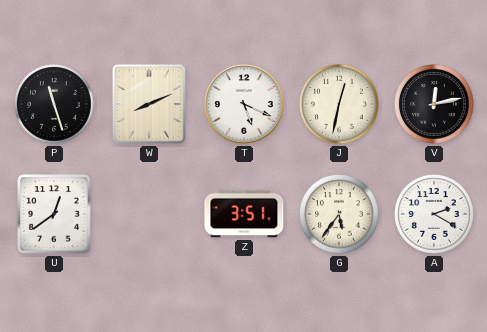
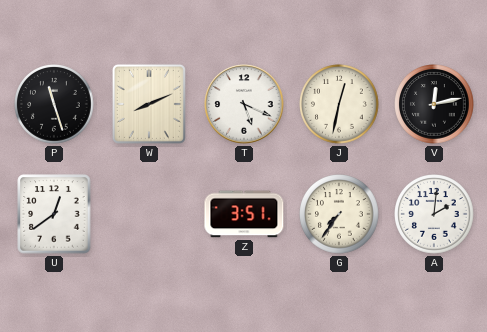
G: 5:36 -> 7:36
A: 2:20 -> 2:01
